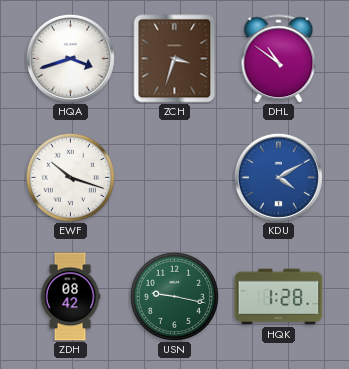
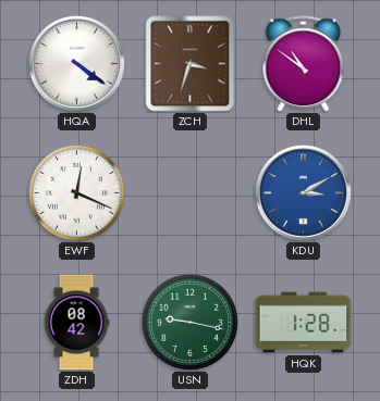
HQA: 3:42 -> 4:21
EWF: 10:18 -> 12:19
KDU: 4:10 -> 3:10
